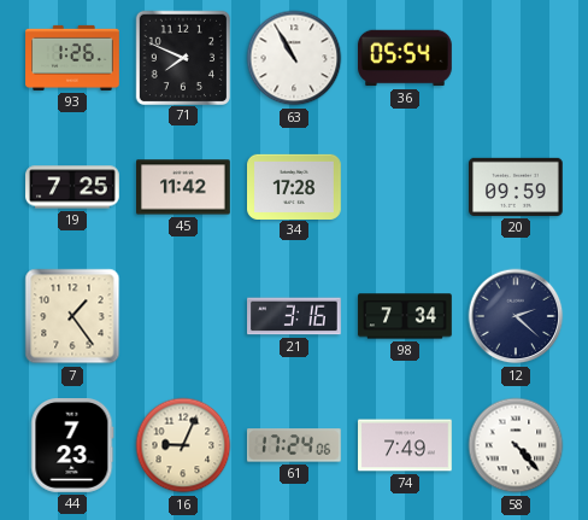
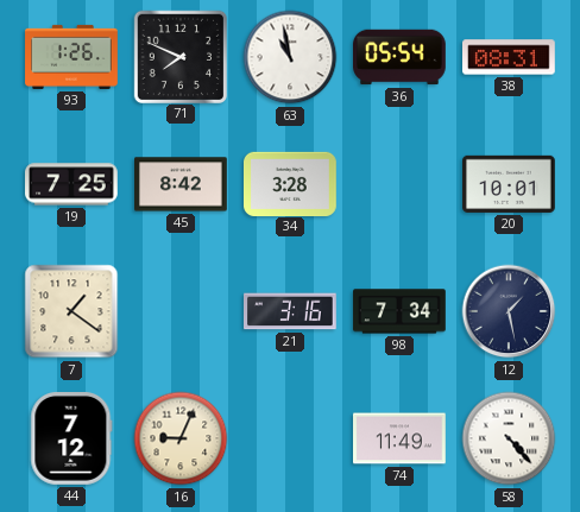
63: 10:55 -> 10:58
38: none -> 08:31
45: 11:42 -> 8:42
34: 17:28 -> 3:28
20: 09:59 -> 10:01
7: 1:24 -> 1:21
12: 2:22 -> 1:28
44: 7:23 -> 7:12
61: 17:24 -> none
74: 7:49 -> 11:49
